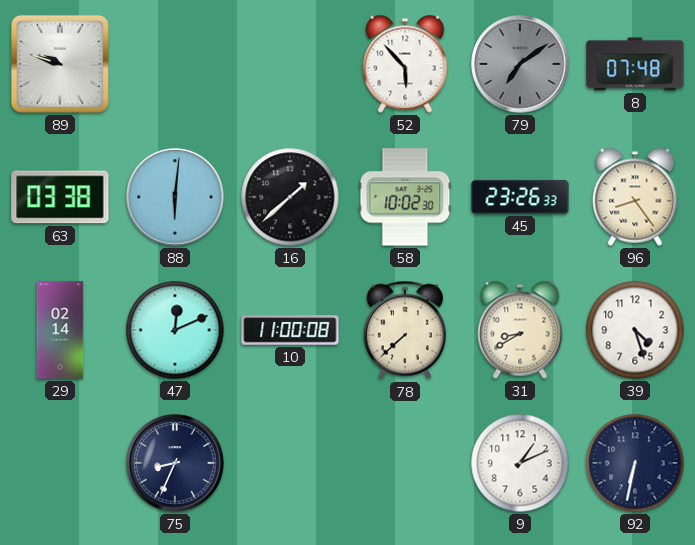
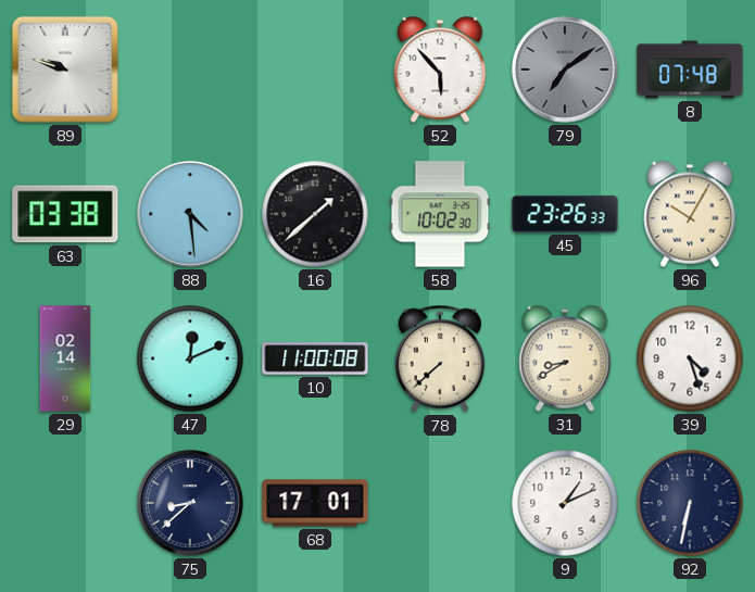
88: 6:01 -> 4:29
96: 8:24 -> 10:05
75: 8:34 -> 8:38
68: none -> 17:01
